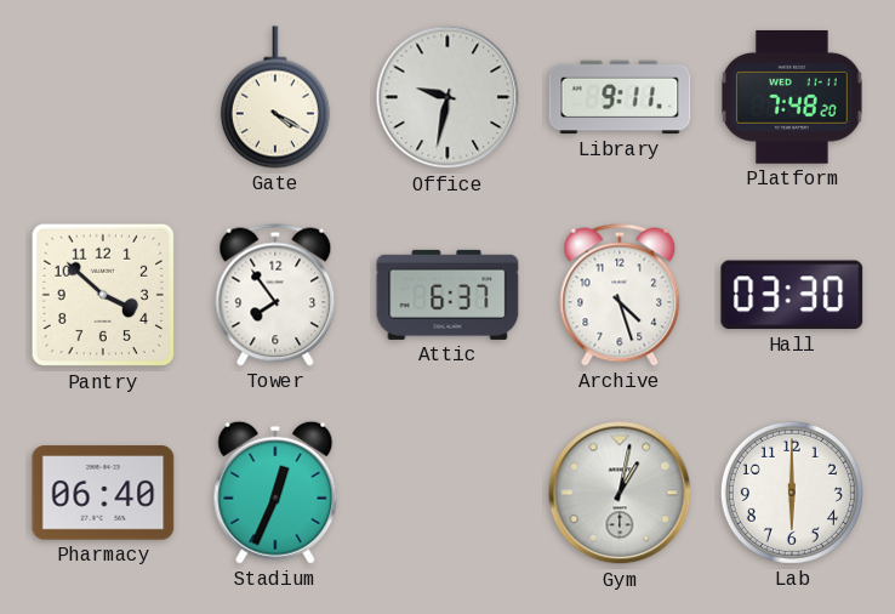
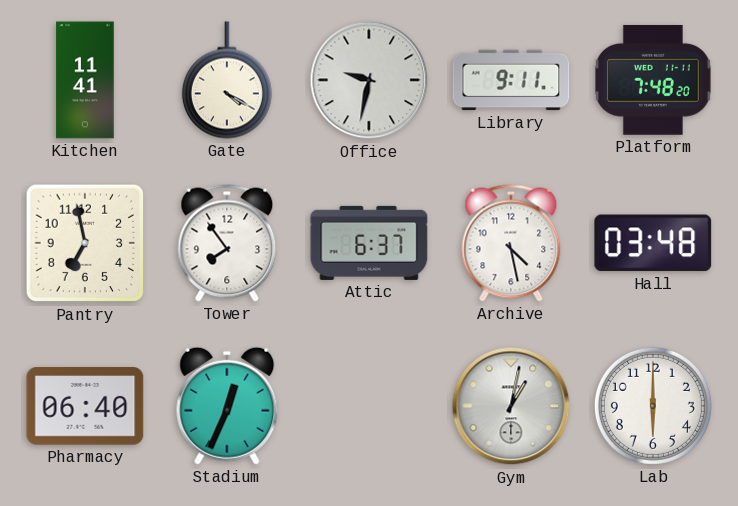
Kitchen: none -> 11:41
Pantry: 3:52 -> 6:58
Archive: 4:27 -> 4:28
Hall: 03:30 -> 03:48
